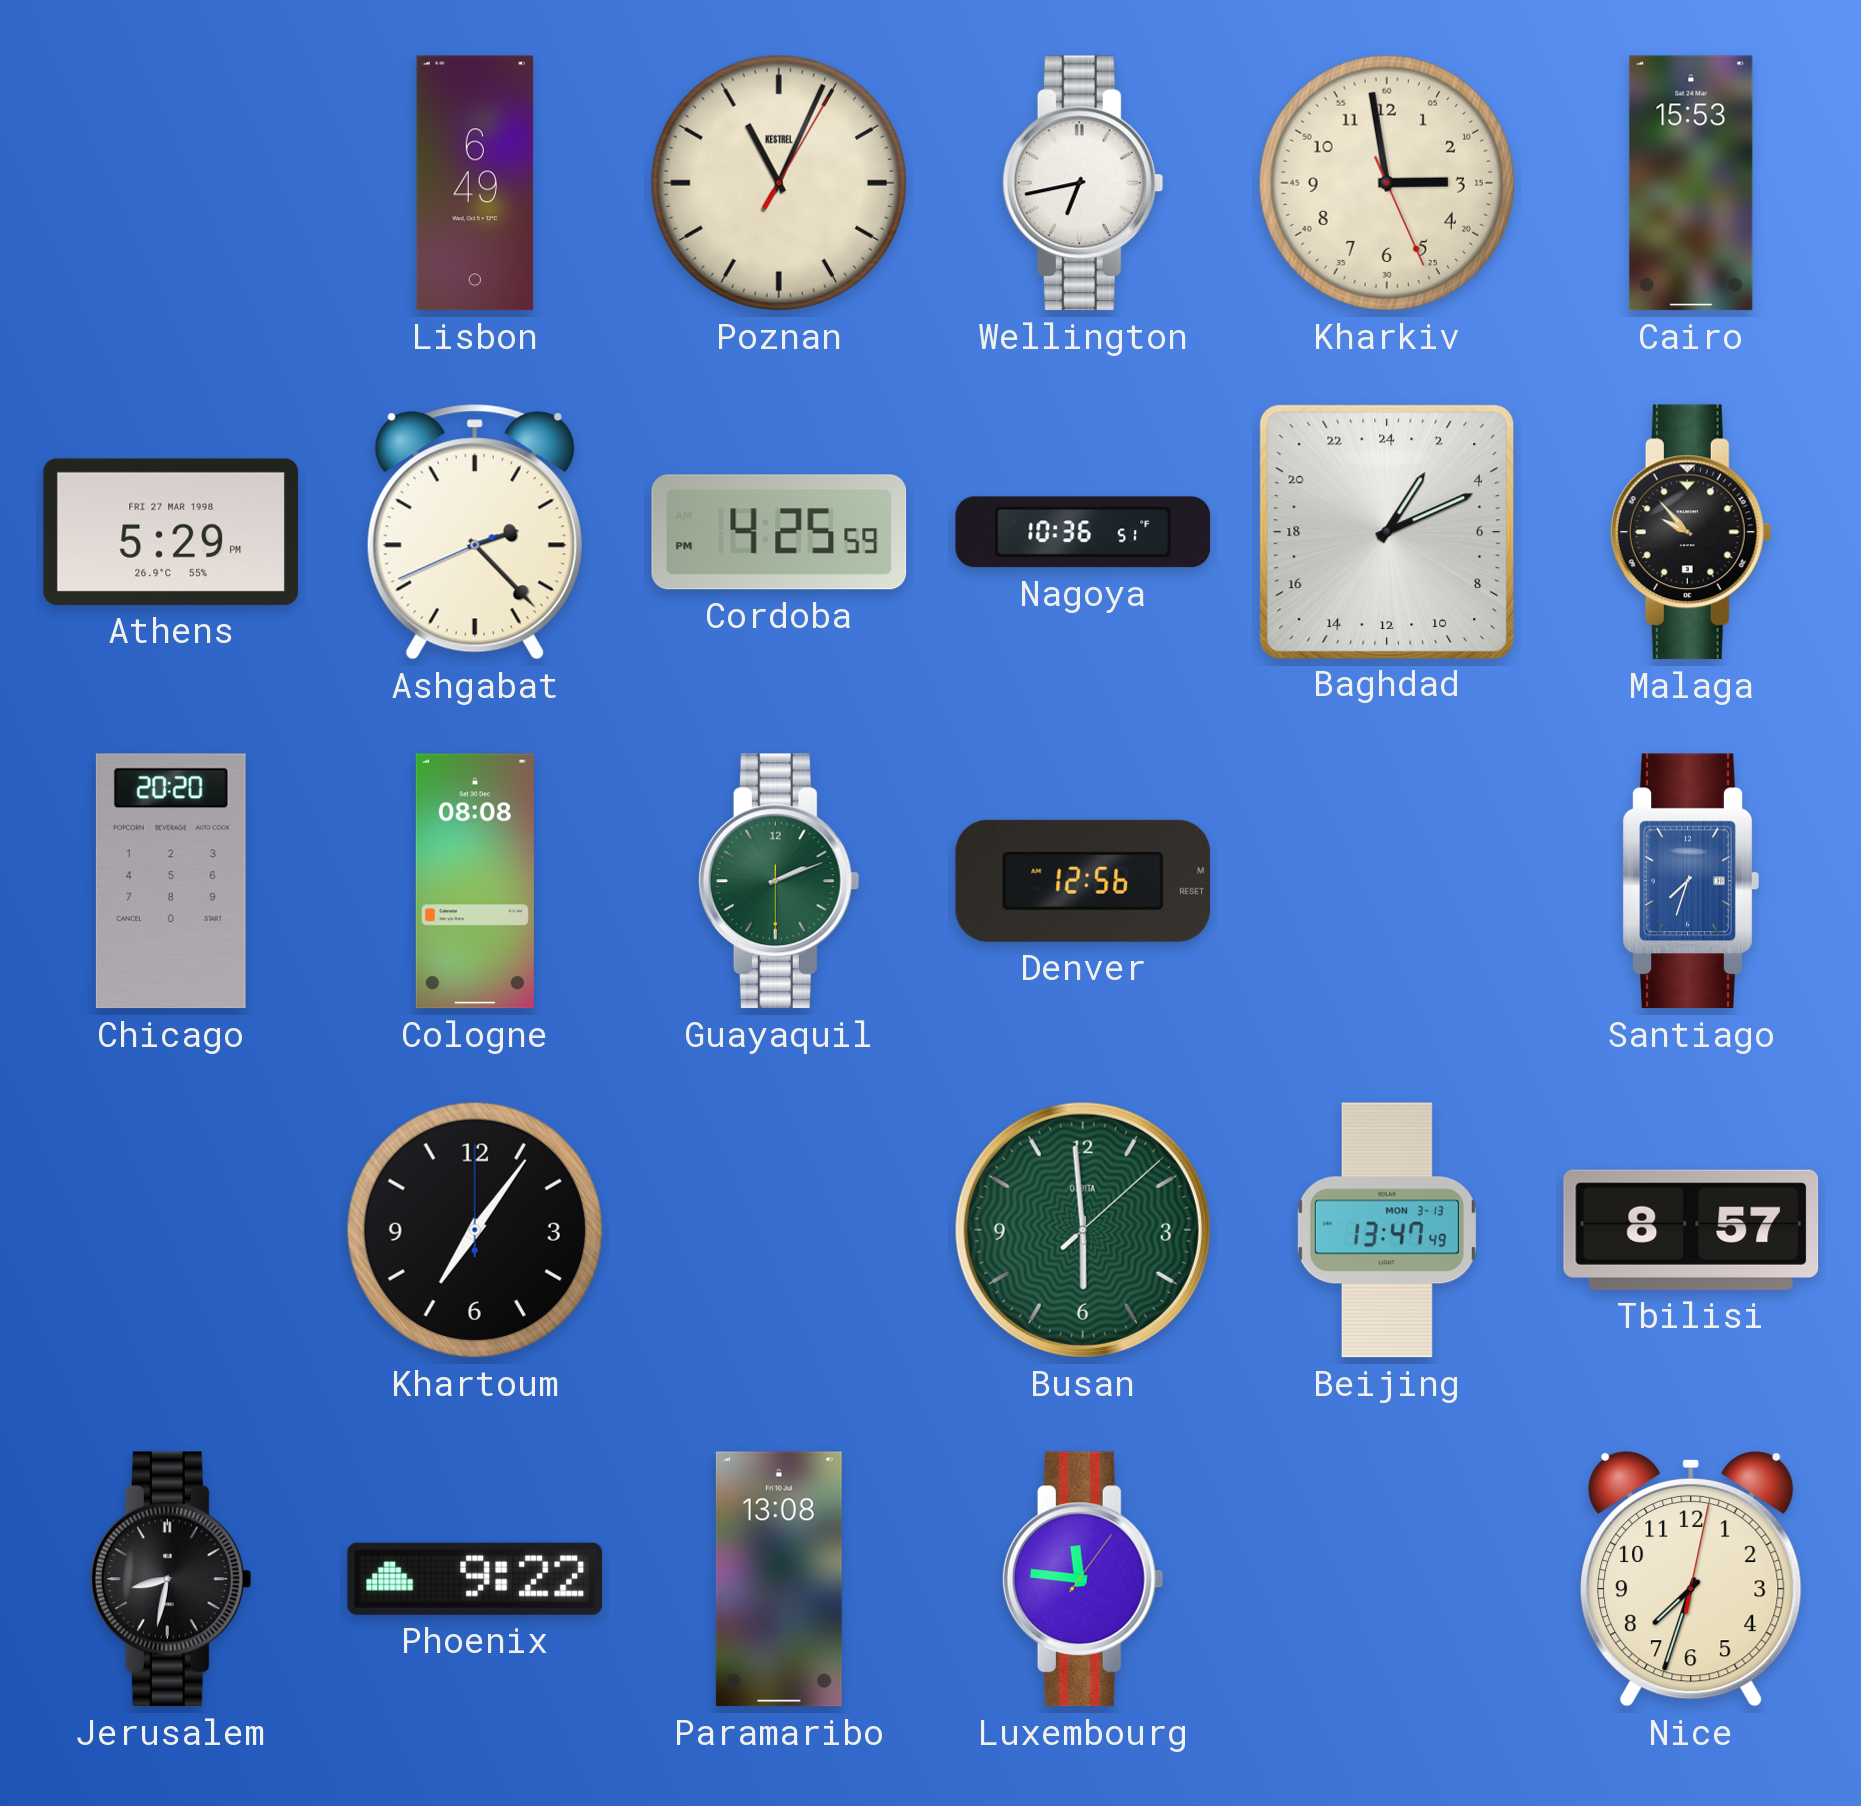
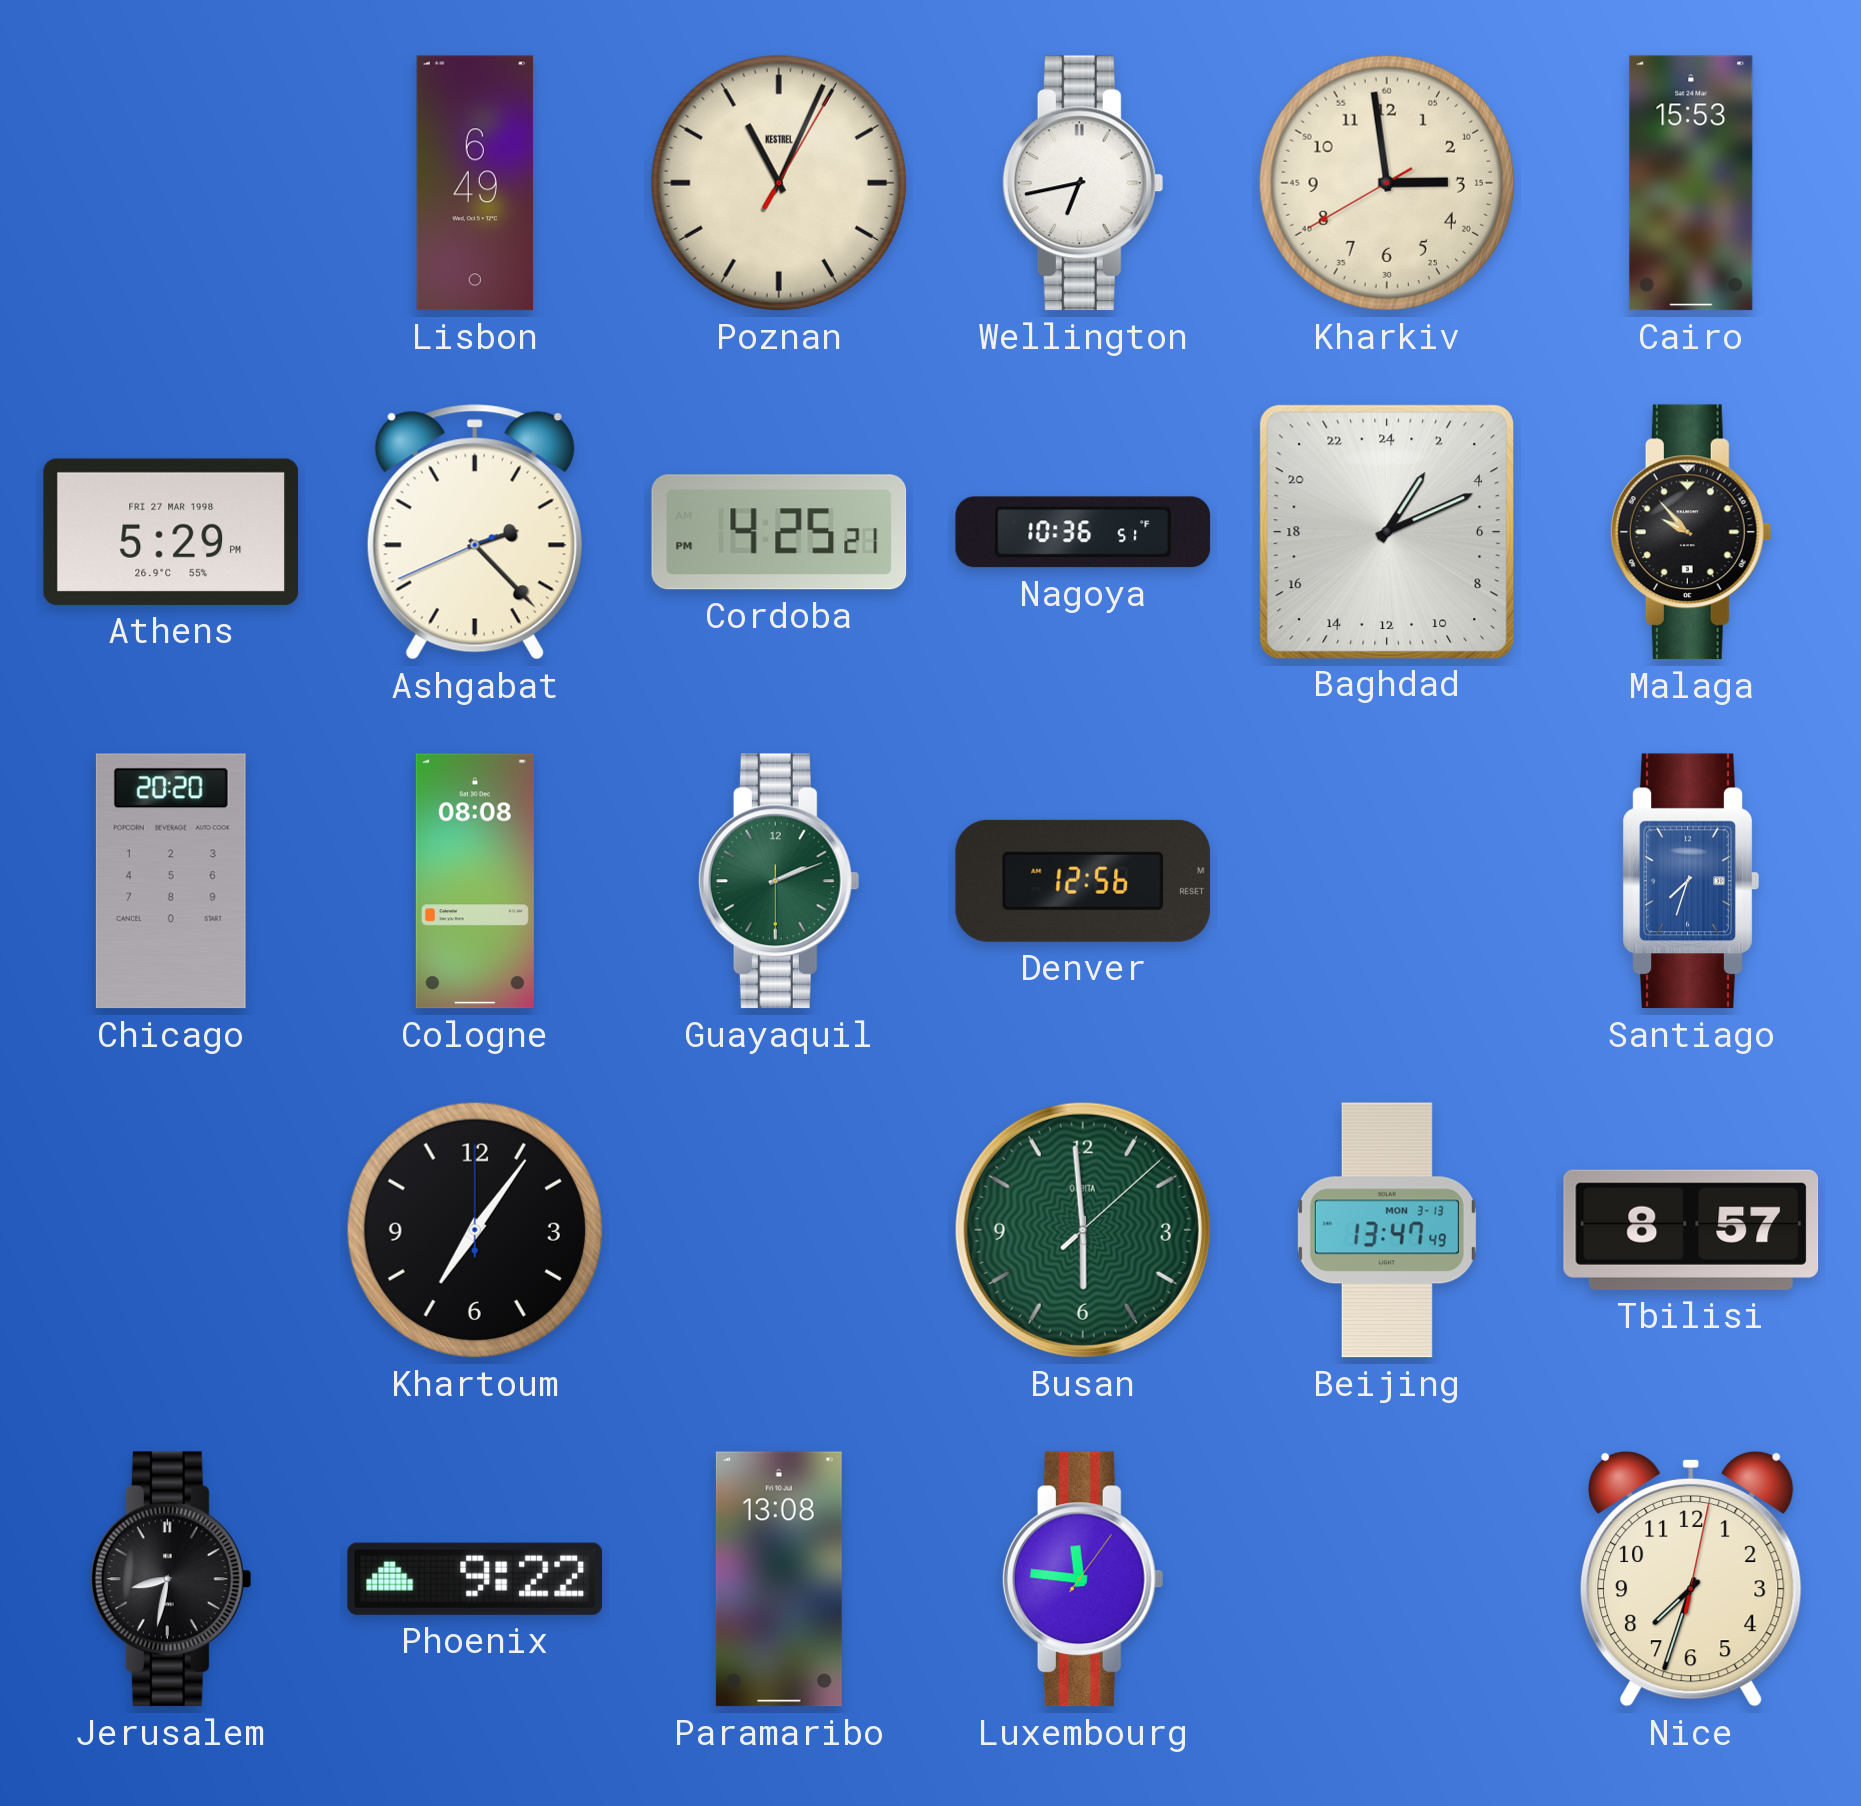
Kharkiv: 2:58:26 -> 2:58:40
Cordoba: 4:25:59 PM -> 4:25:21 PM
